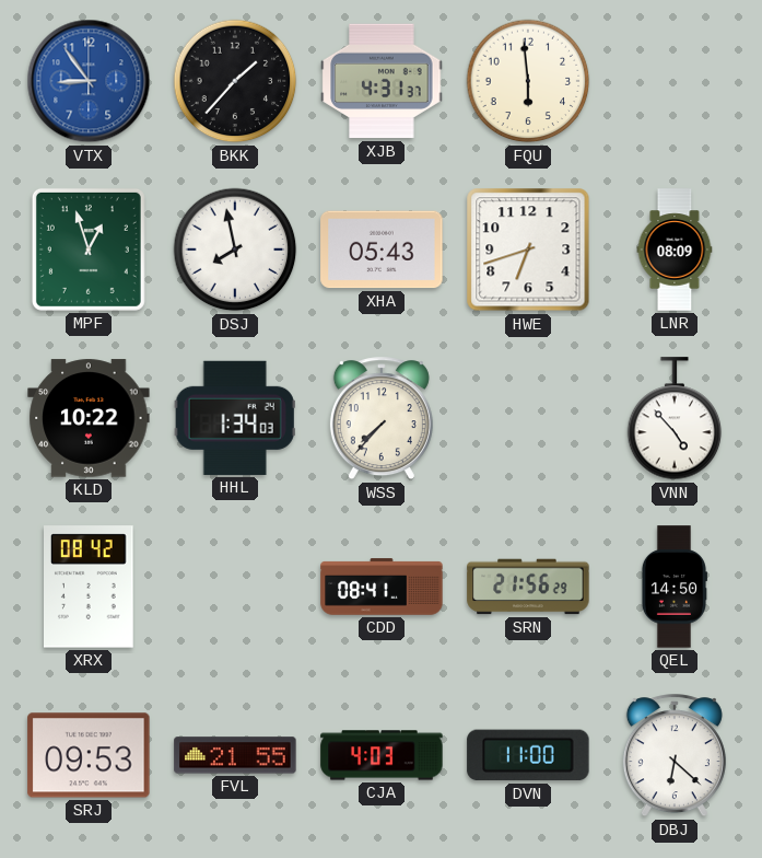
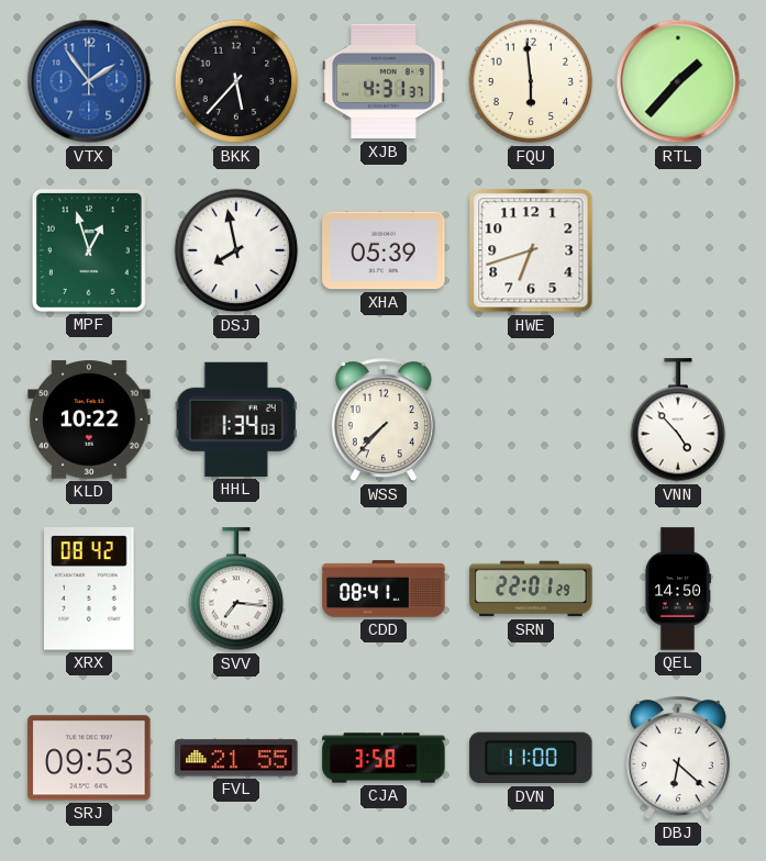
VTX: 8:54 -> 1:54
BKK: 1:37 -> 5:37
RTL: none -> 1:37
XHA: 05:43 -> 05:39
LNR: 08:09 -> none
SVV: none -> 7:16
SRN: 21:56 -> 22:01
CJA: 4:03 -> 3:58
